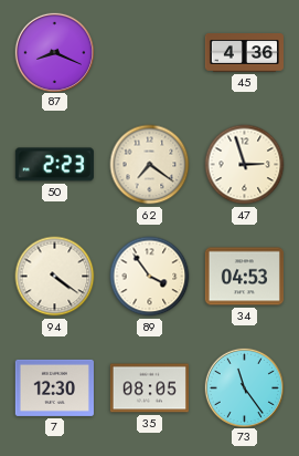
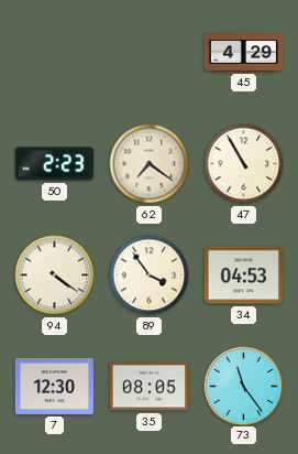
87: 8:19 -> none
45: 4:36 -> 4:29
47: 2:57 -> 10:55
